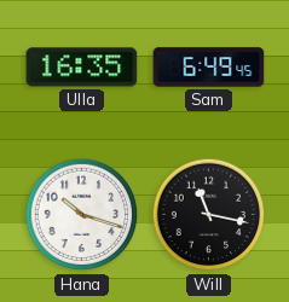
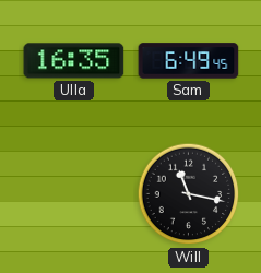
Hana: 10:18 -> none
